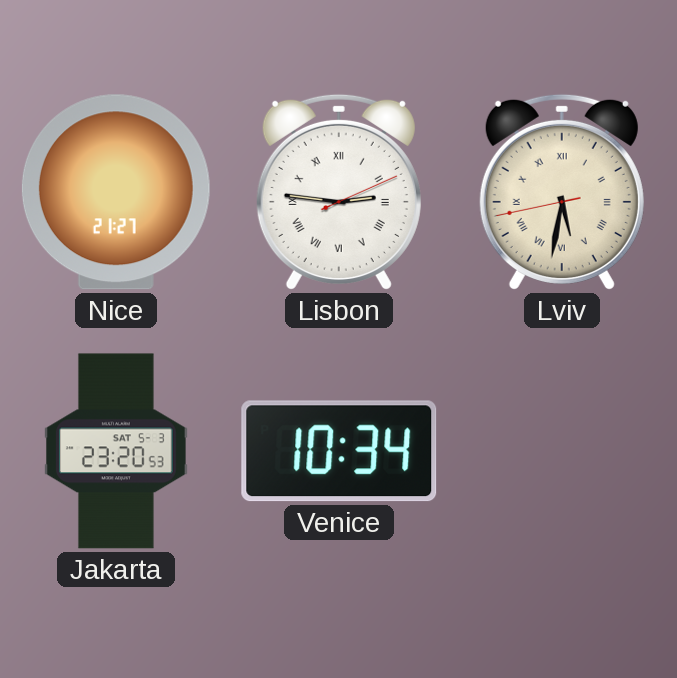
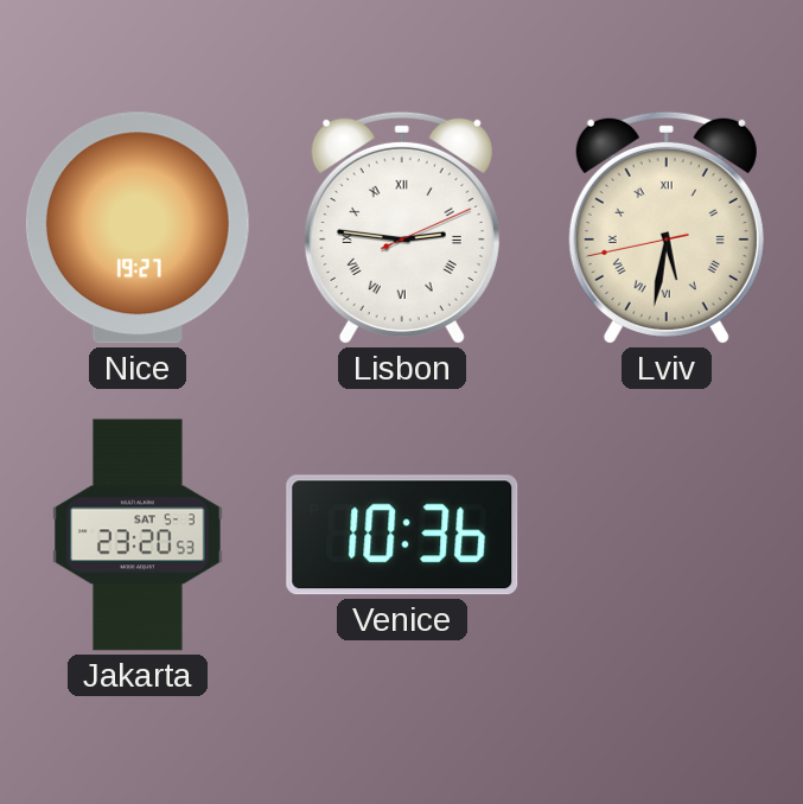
Nice: 21:27 -> 19:27
Venice: 10:34 -> 10:36
